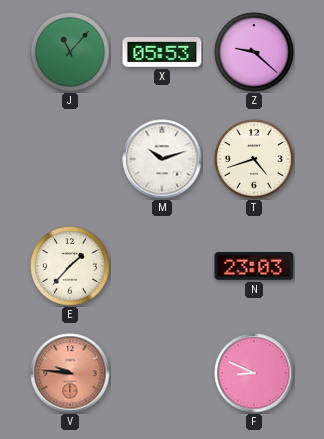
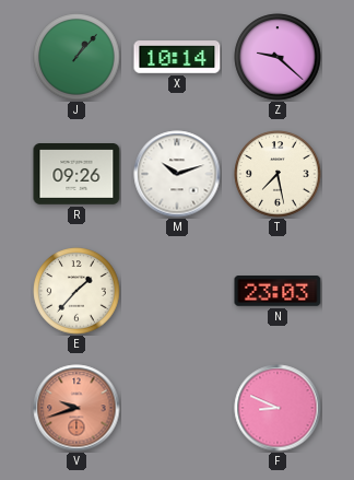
J: 11:07 -> 1:07
X: 05:53 -> 10:14
R: none -> 09:26
T: 4:42 -> 7:28
V: 9:46 -> 9:42
